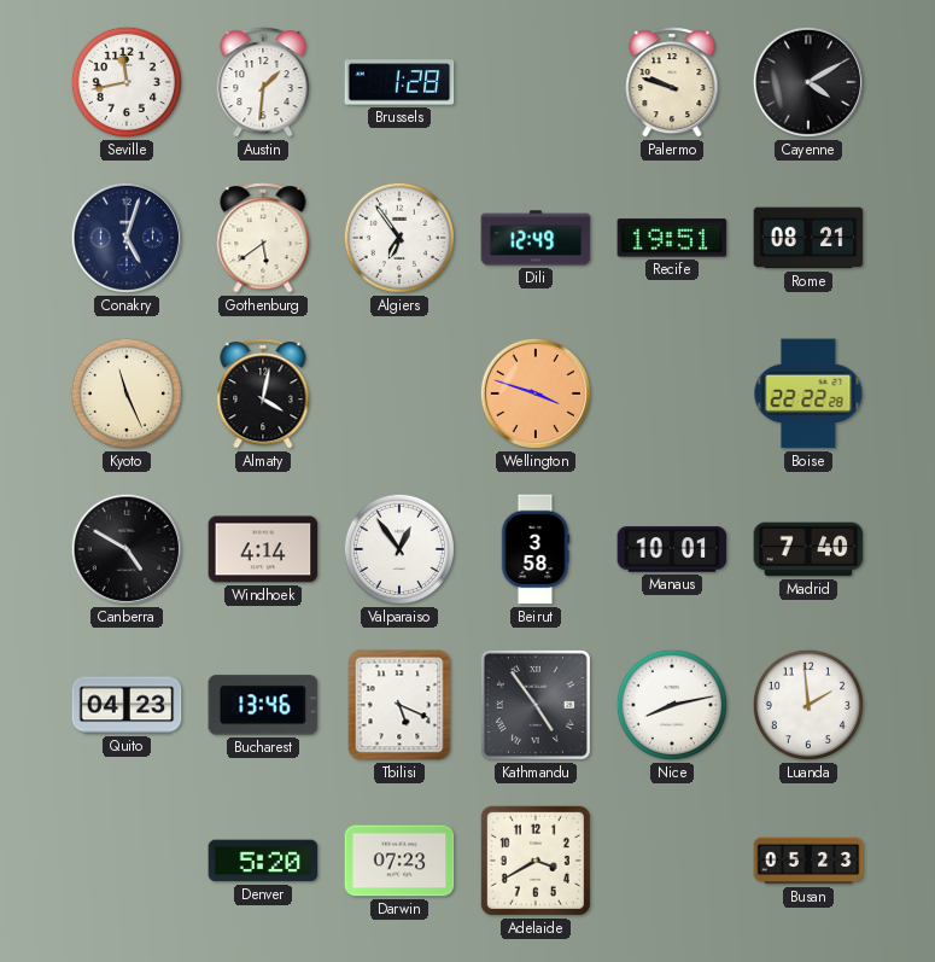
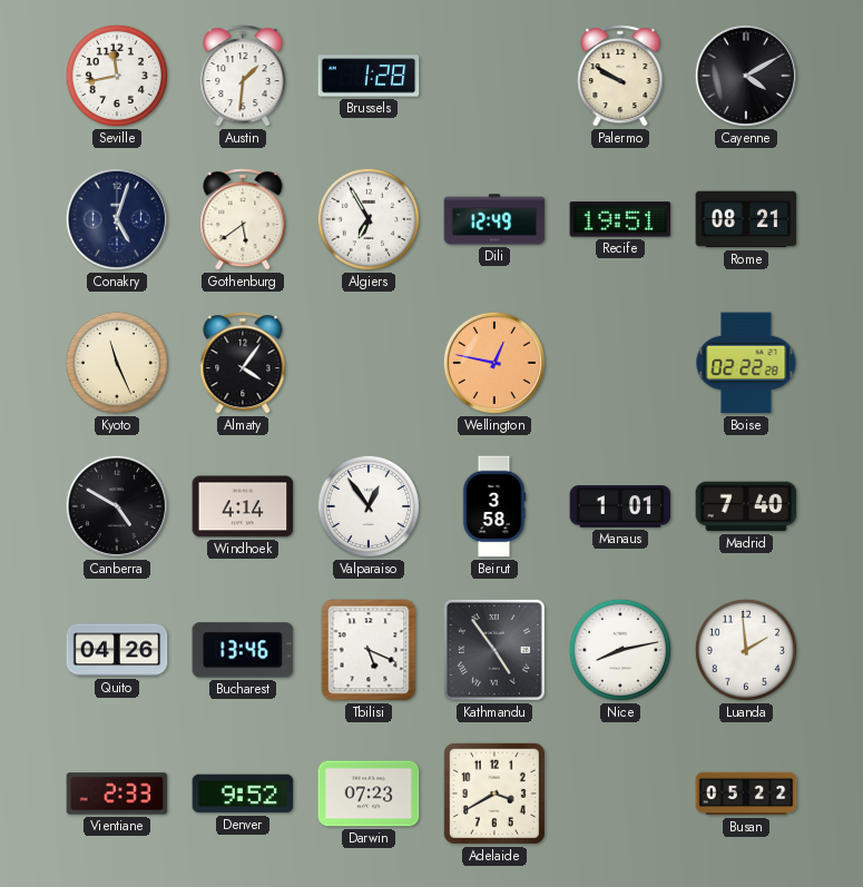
Palermo: 9:48 -> 9:50
Algiers: 6:54 -> 6:55
Almaty: 4:02 -> 4:06
Wellington: 3:48 -> 12:47
Boise: 22:22 -> 02:22
Manaus: 10:01 -> 1:01
Quito: 04:23 -> 04:26
Vientiane: none -> 2:33
Denver: 5:20 -> 9:52
Busan: 05:23 -> 05:22
